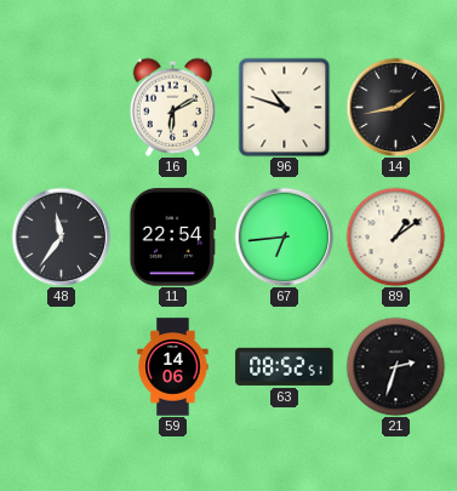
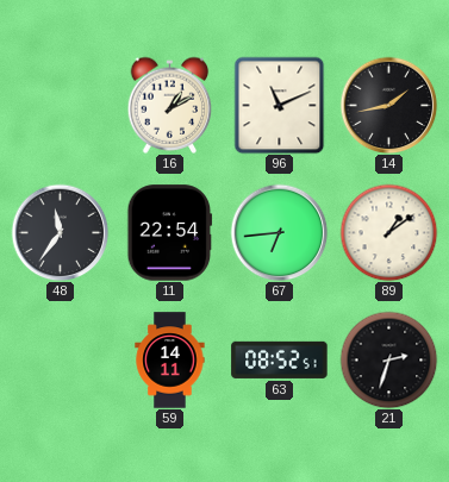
16: 6:10 -> 1:10
96: 10:48 -> 11:11
59: 14:06 -> 14:11
